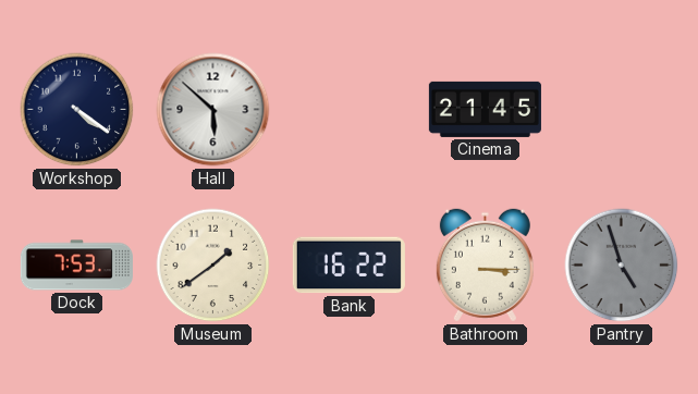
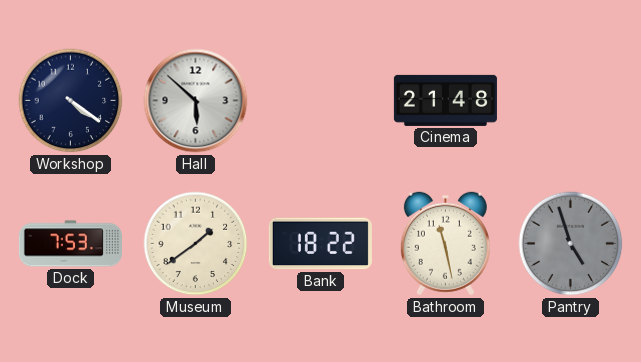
Cinema: 21:45 -> 21:48
Bank: 16:22 -> 18:22
Bathroom: 3:15 -> 11:28
